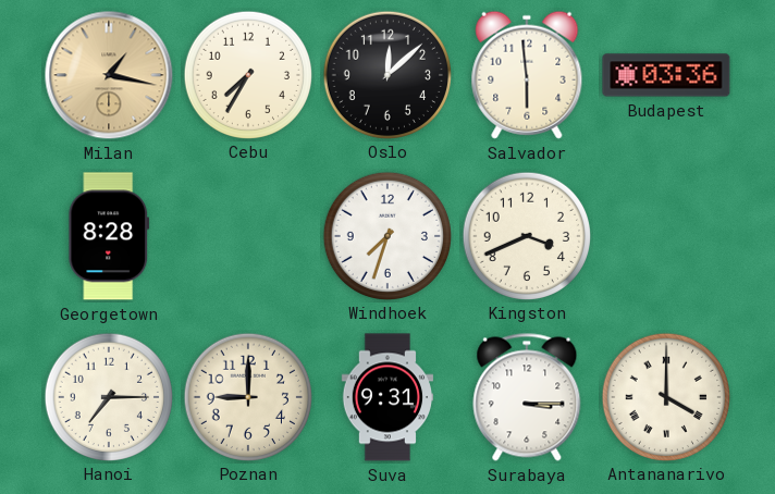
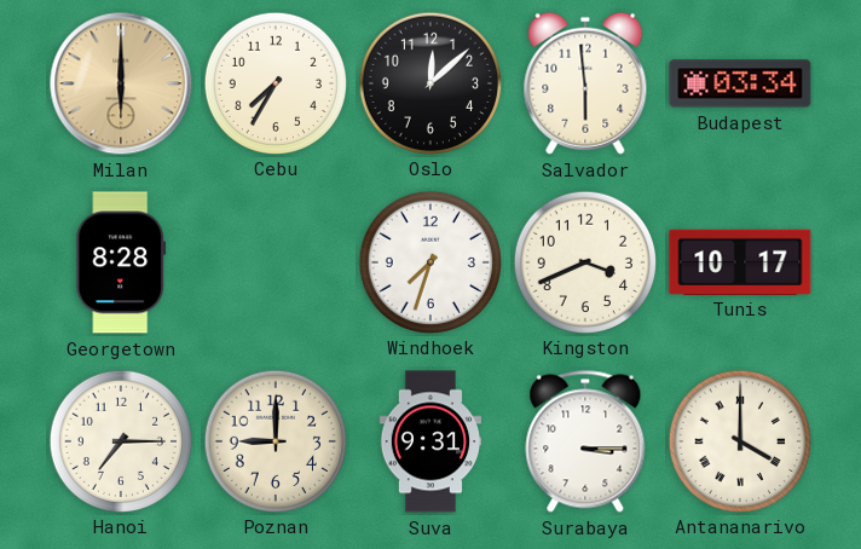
Milan: 1:17 -> 6:00
Budapest: 03:36 -> 03:34
Tunis: none -> 10:17
